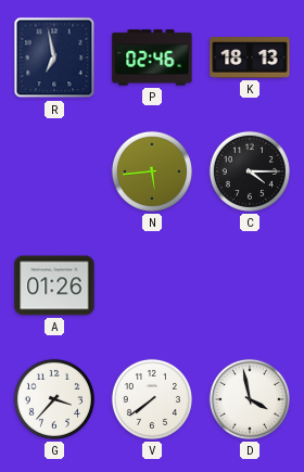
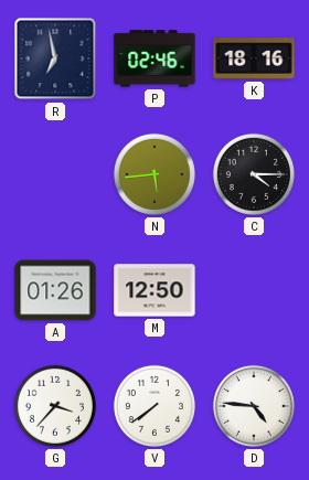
K: 18:13 -> 18:16
M: none -> 12:50
D: 3:58 -> 4:46
